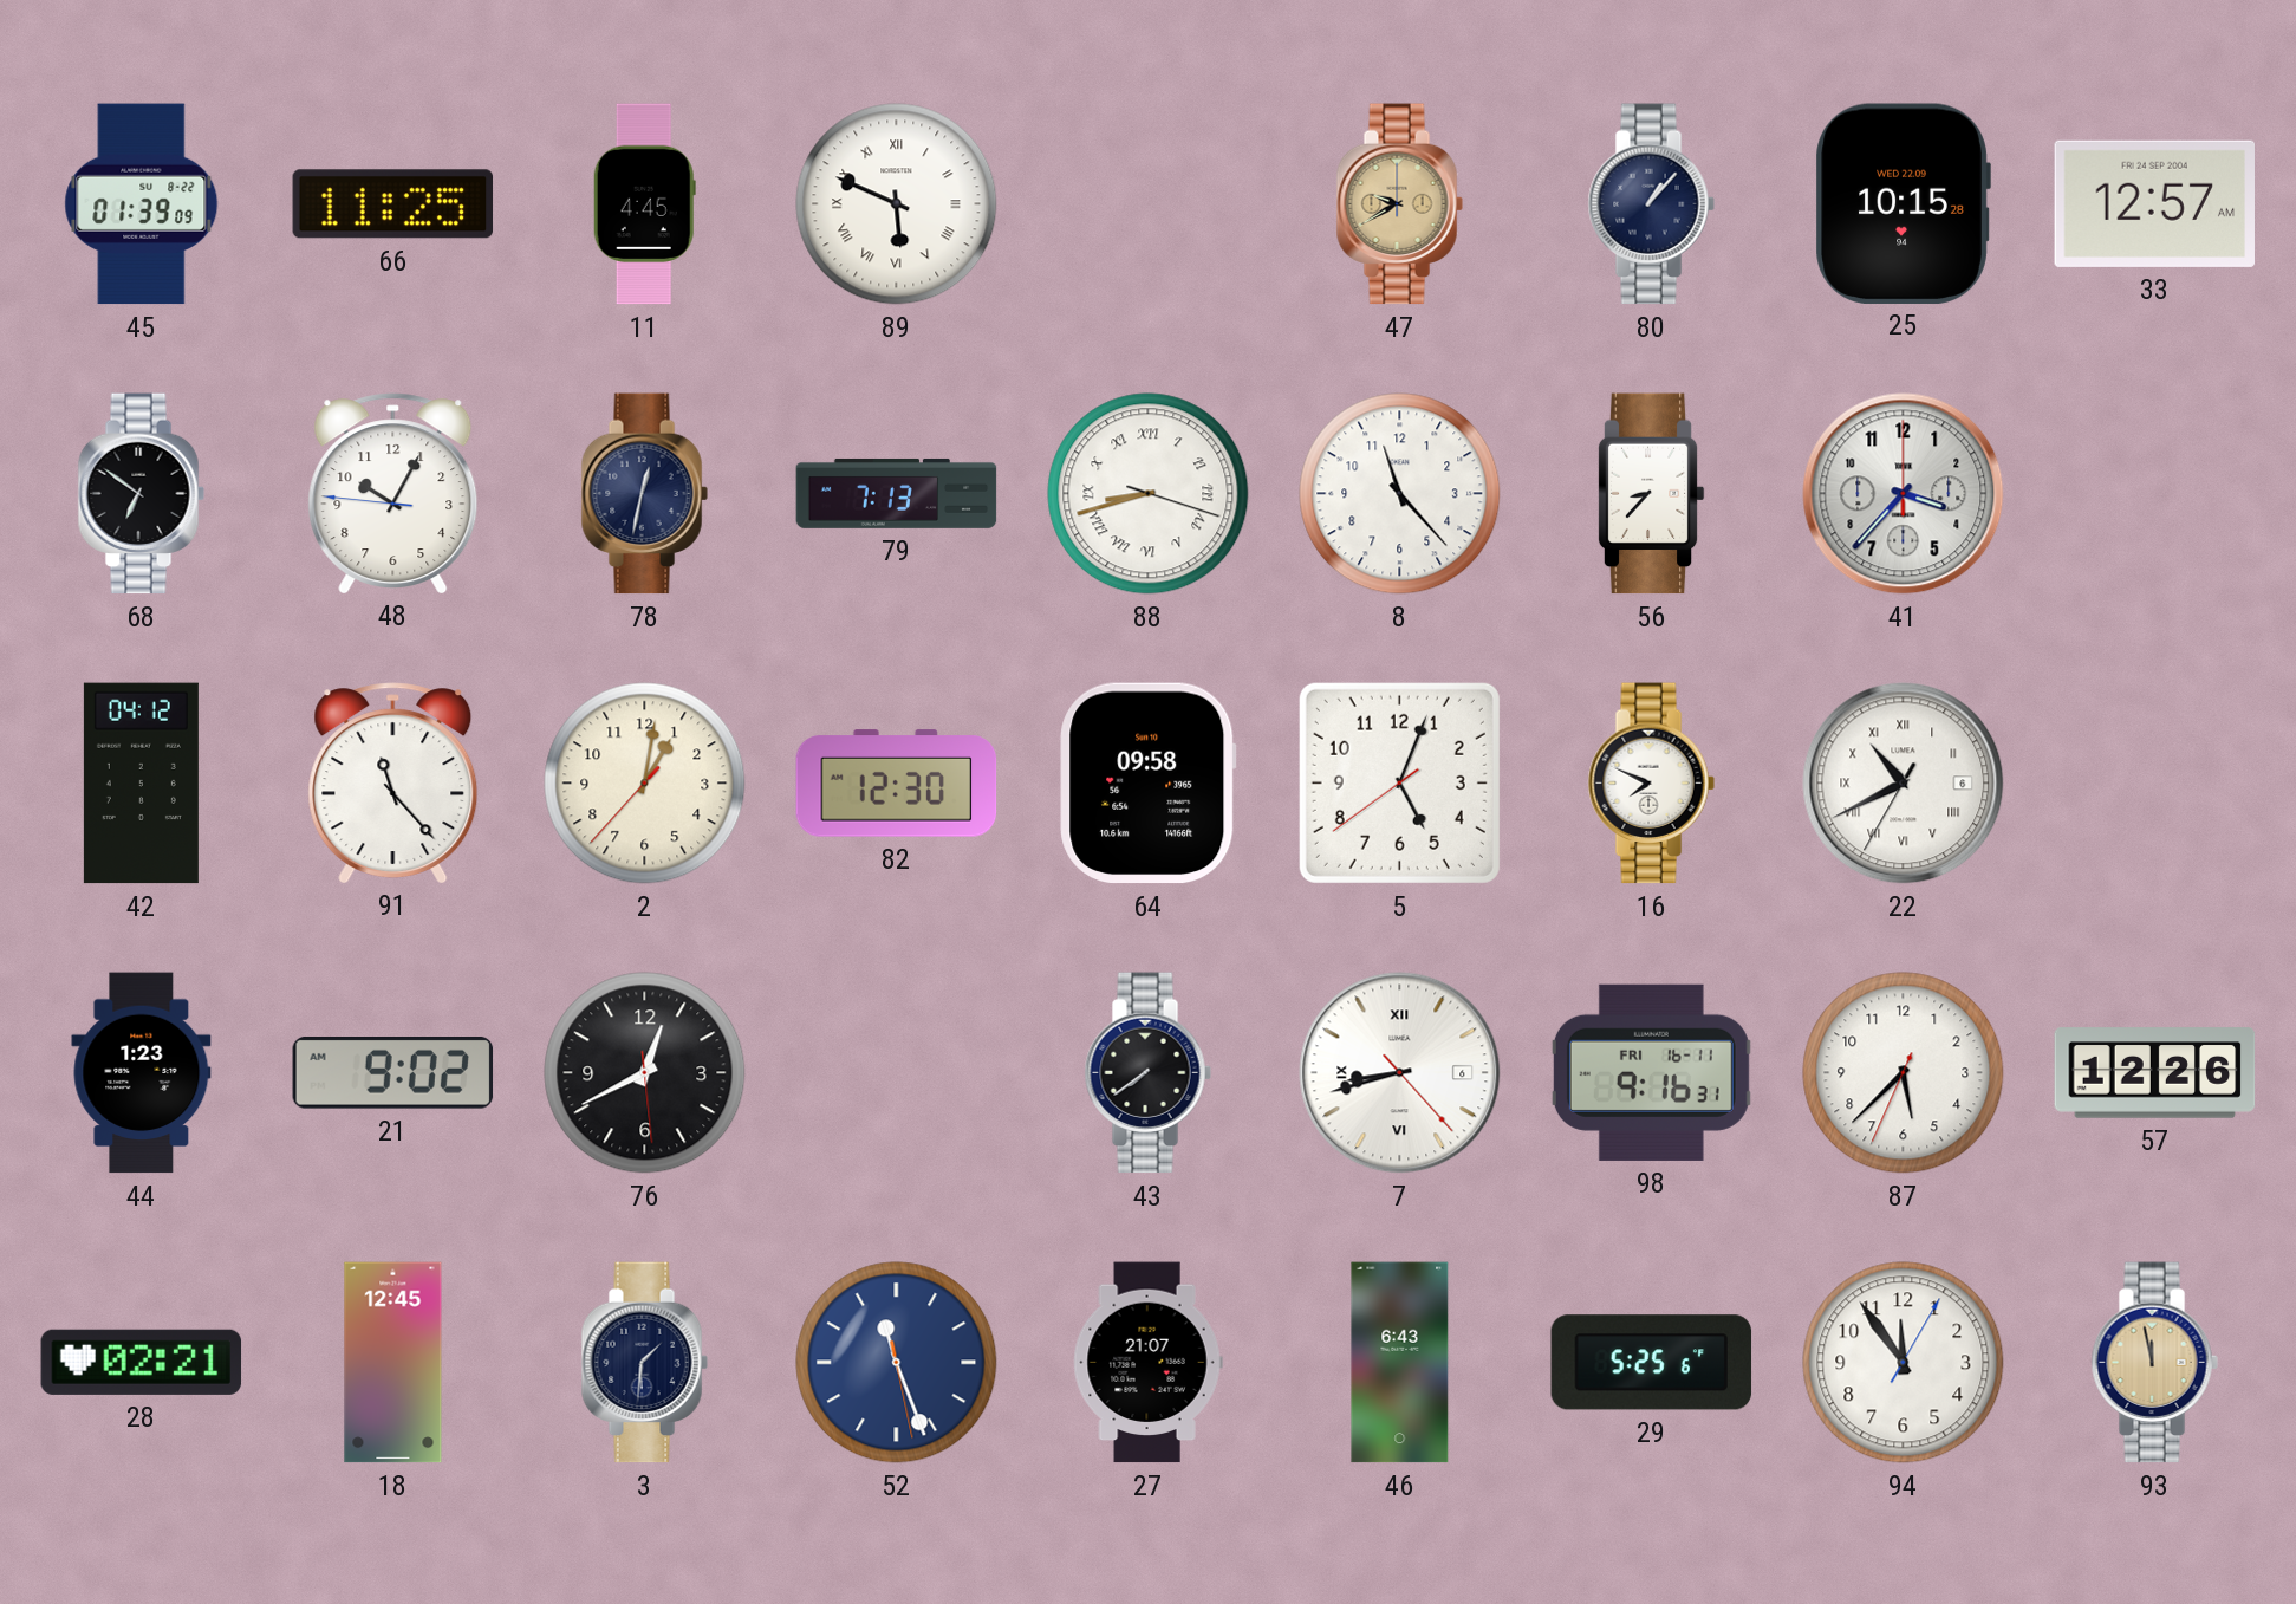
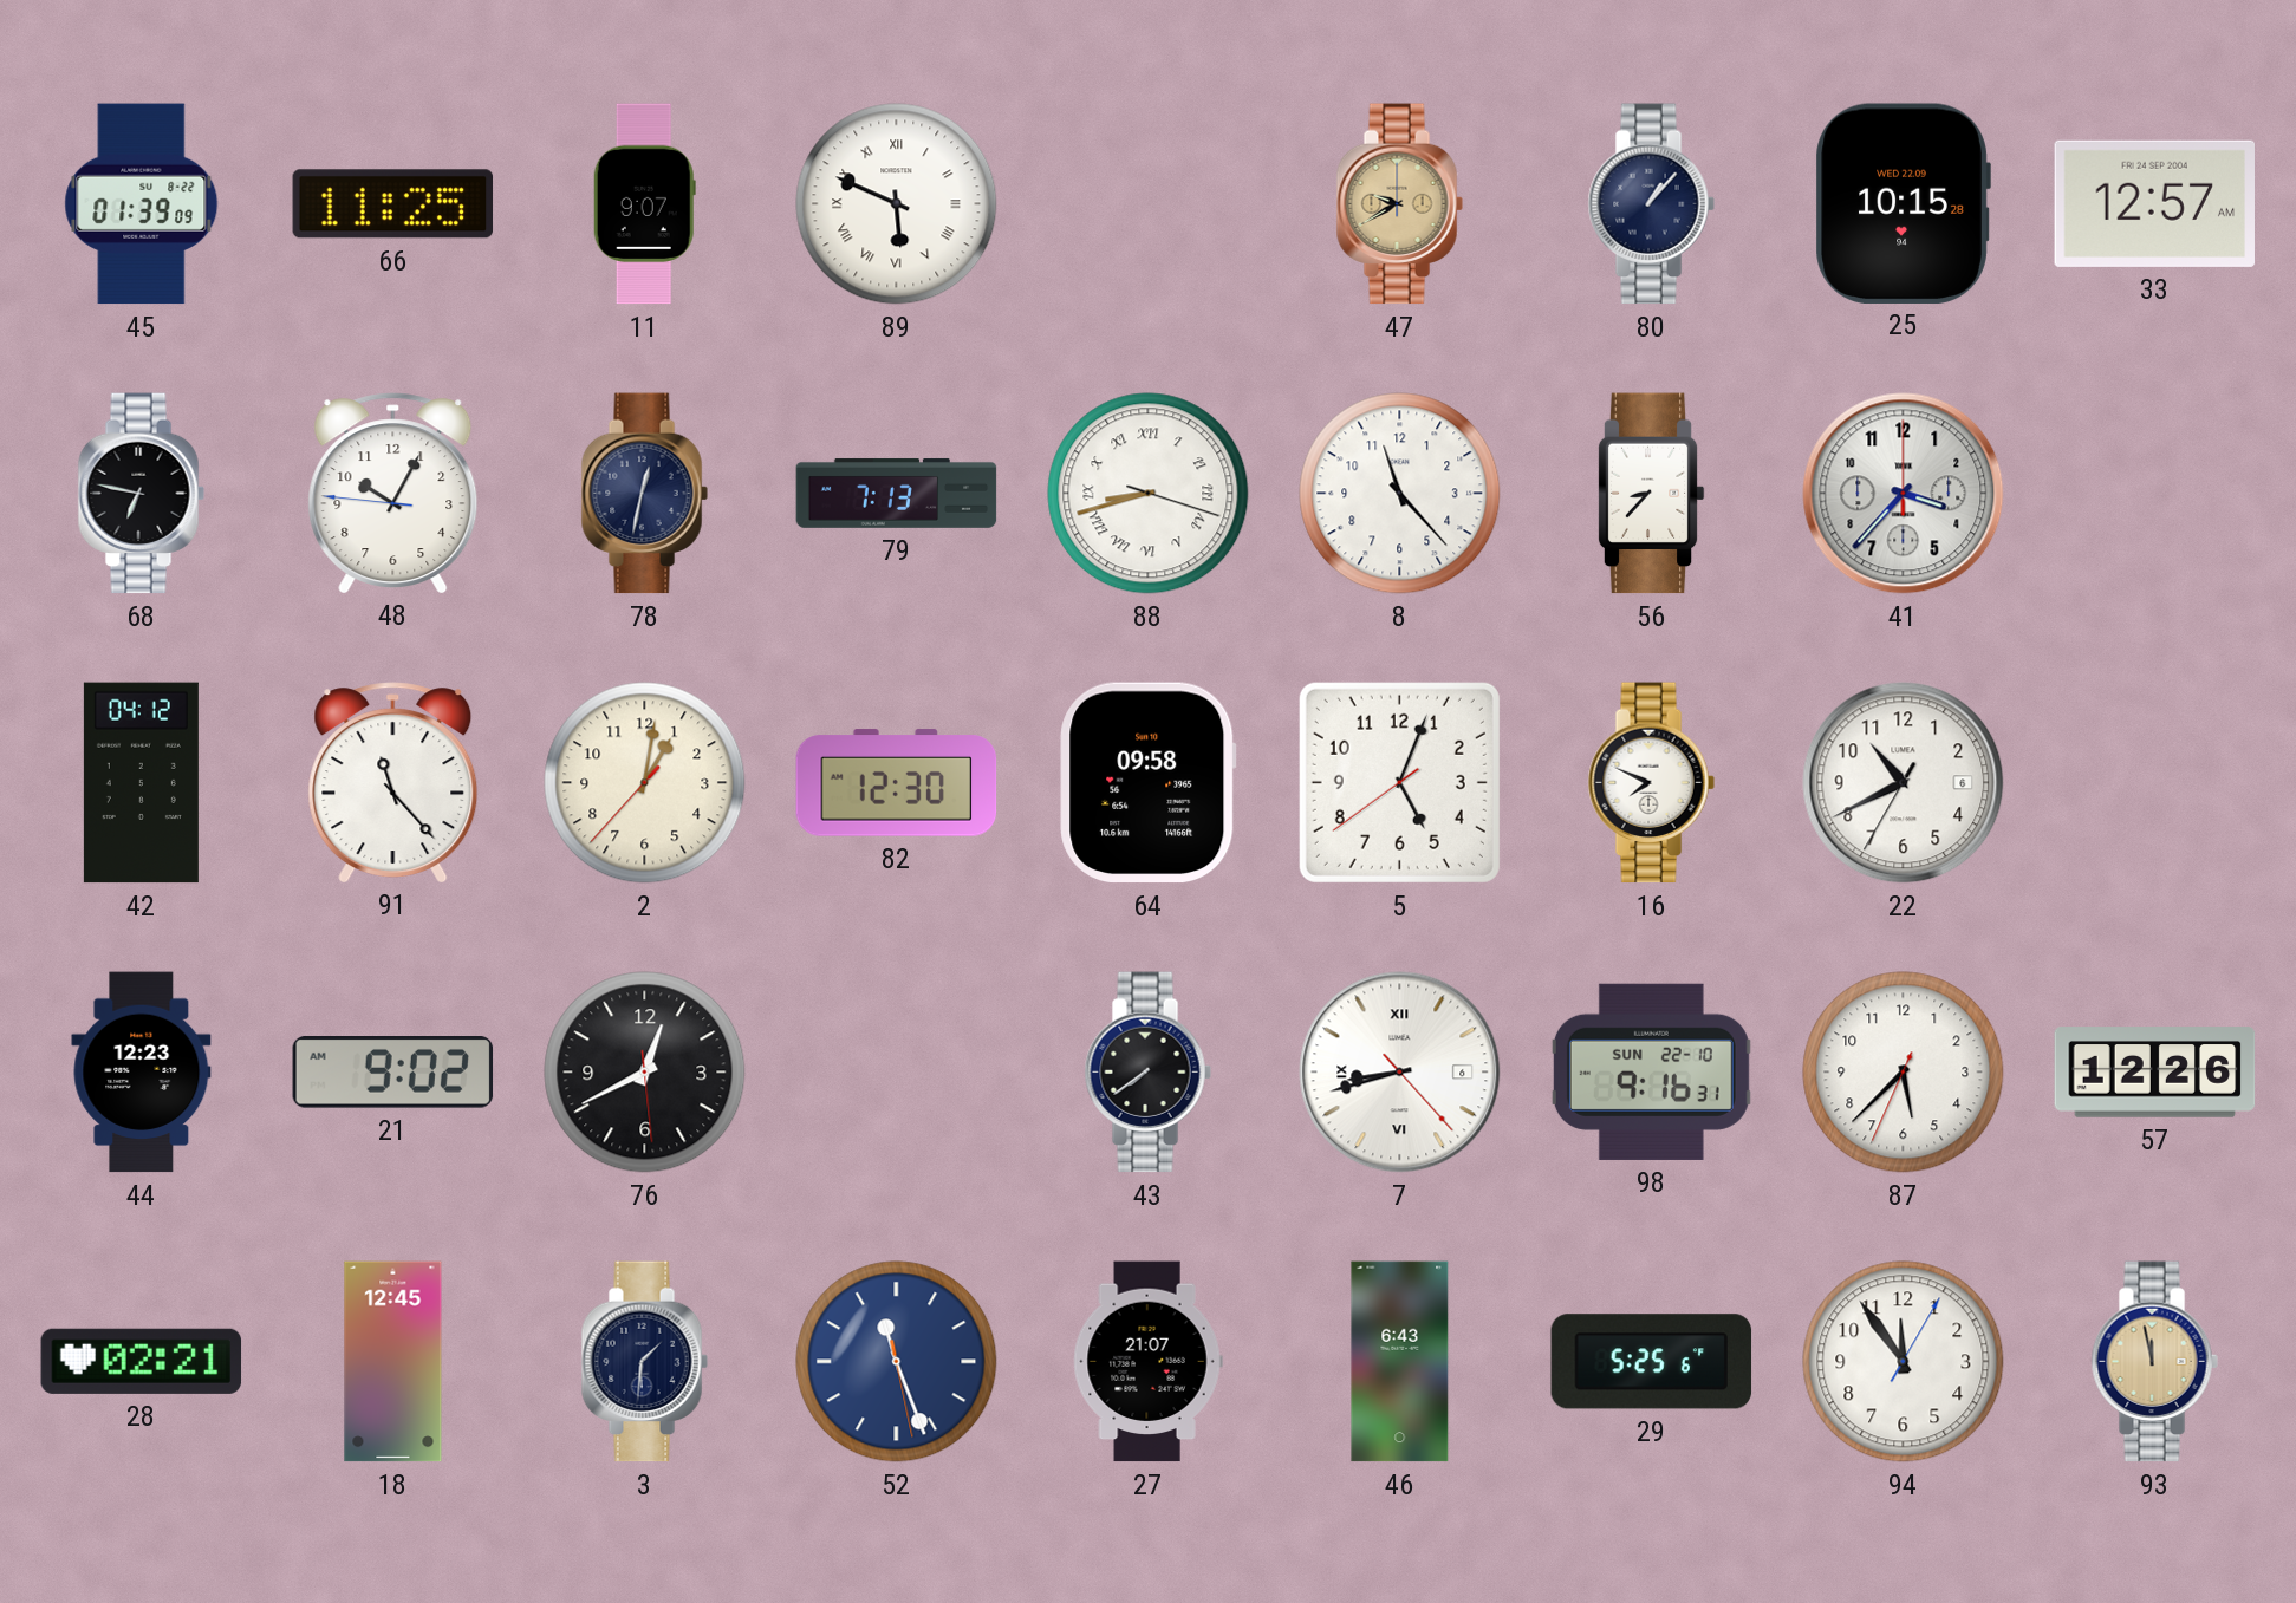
11: 4:45 -> 9:07
68: 6:51 -> 6:47
22 numerals: Roman -> Arabic
44: 1:23 -> 12:23
98 date: FRI 16-11 -> SUN 22-10
